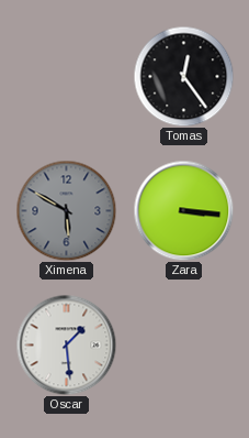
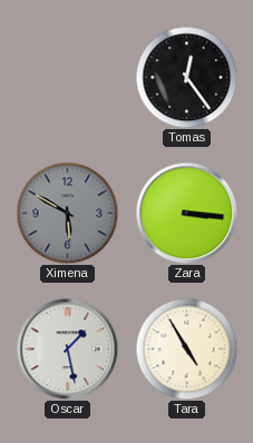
Oscar: 1:29 -> 1:28
Tara: none -> 4:55
